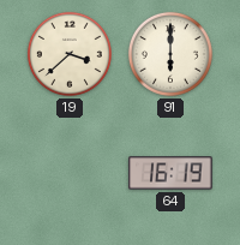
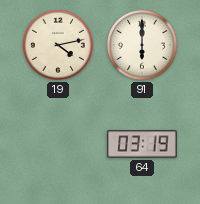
19: 3:38 -> 4:13
64: 16:19 -> 03:19
